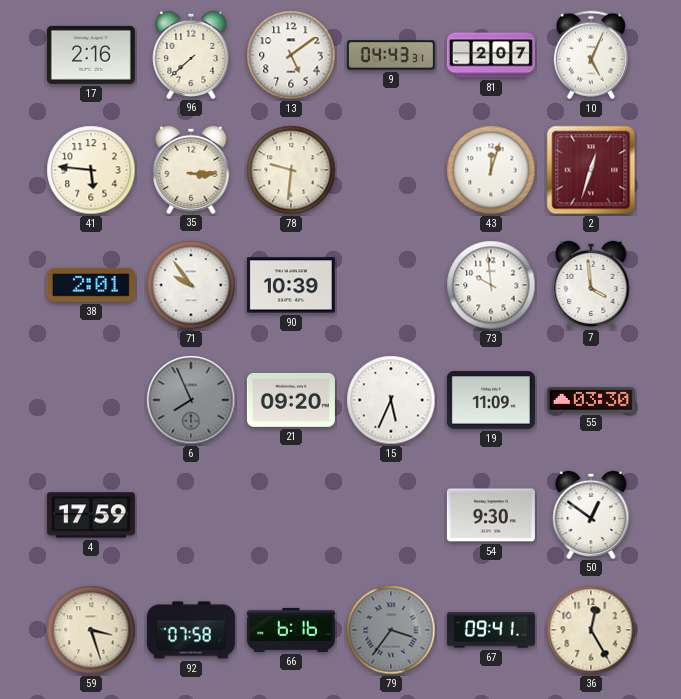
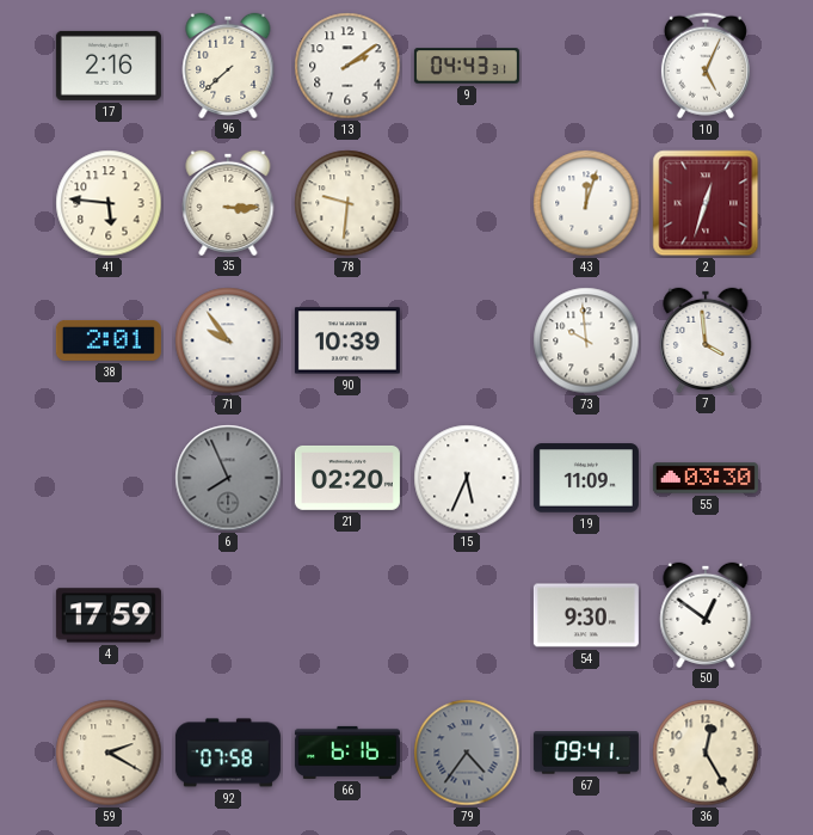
13: 5:09 -> 2:09
81: 2:07 -> none
21: 09:20 -> 02:20
59: 3:27 -> 2:20
79: 3:36 -> 4:36
